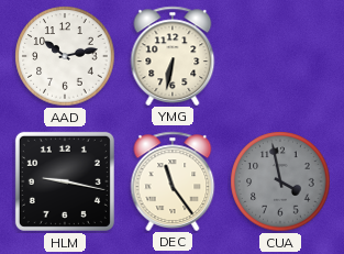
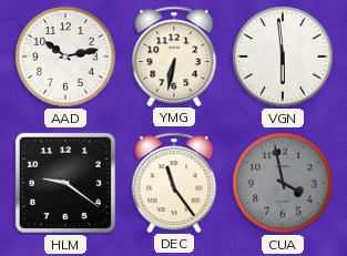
VGN: none -> 5:59
HLM: 9:17 -> 9:21
